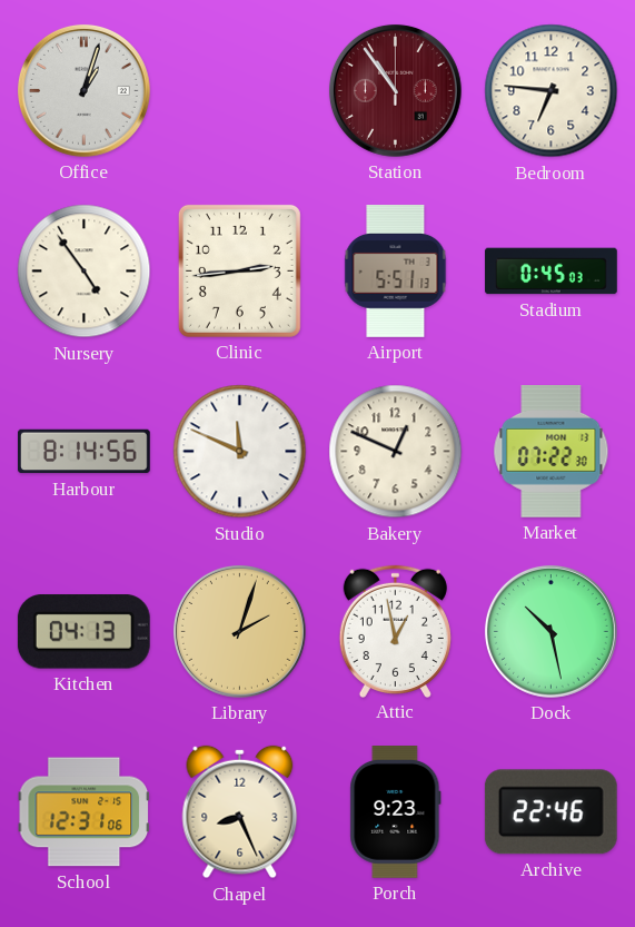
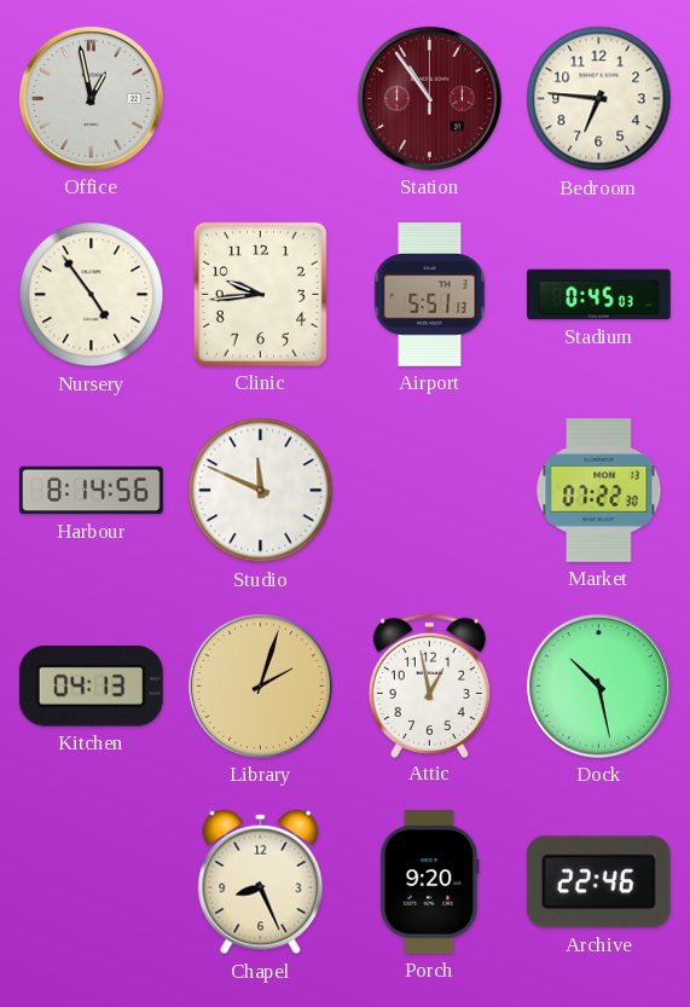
Office: 1:03 -> 12:58
Clinic: 2:44 -> 9:44
Bakery: 12:49 -> none
School: 12:31 -> none
Porch: 9:23 -> 9:20
